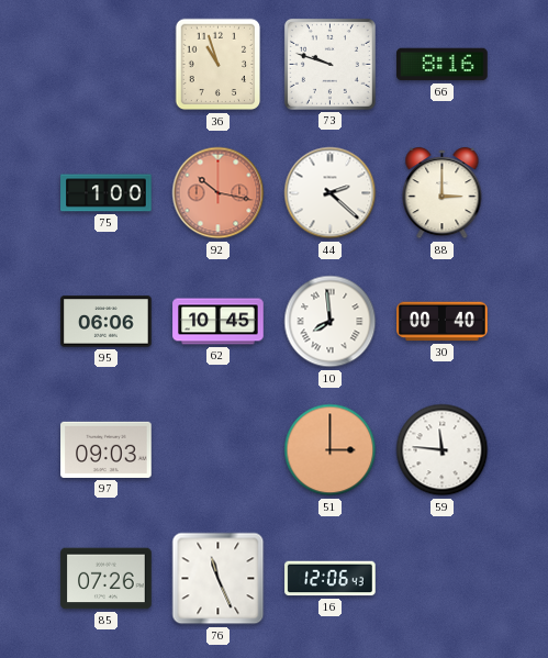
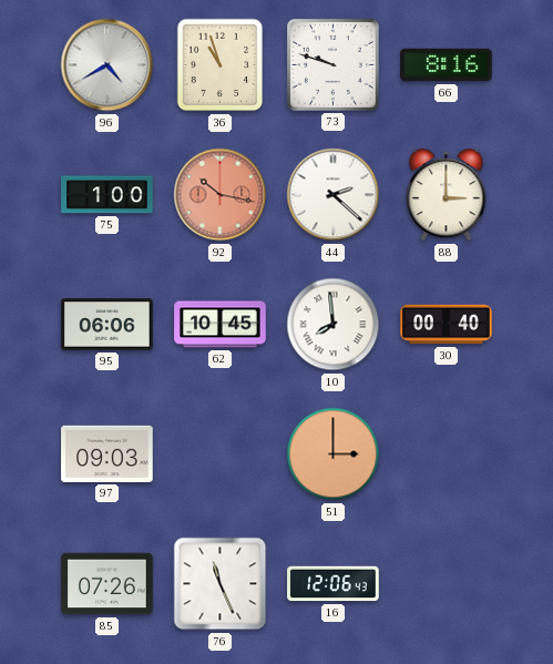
96: none -> 4:40
59: 11:46 -> none
